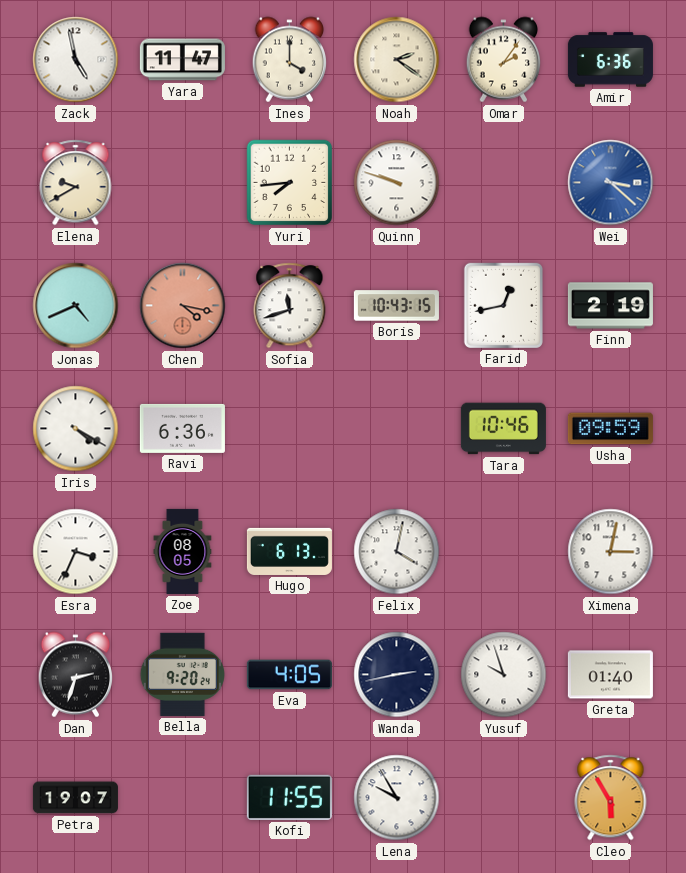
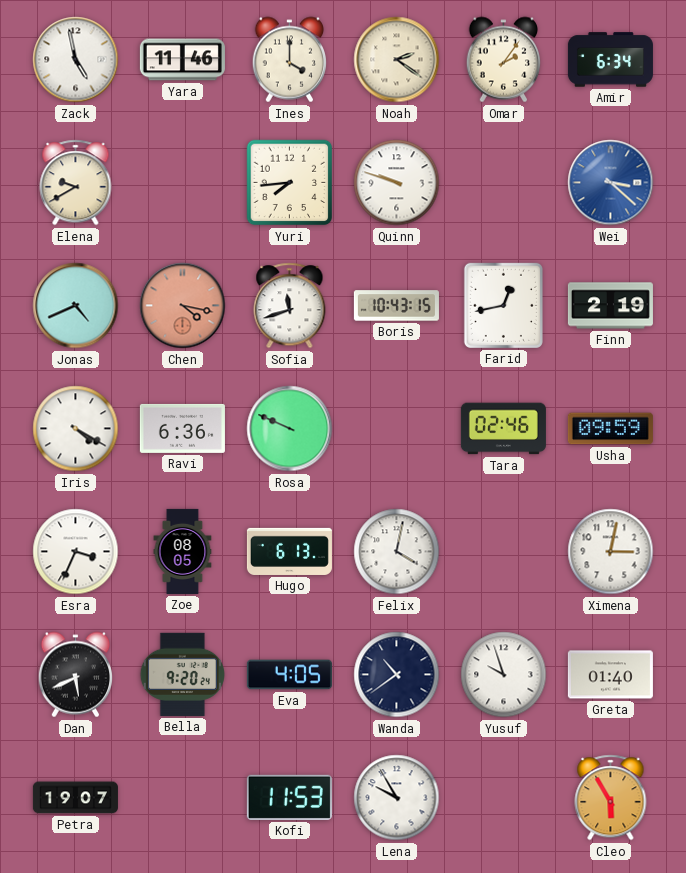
Yara: 11:47 -> 11:46
Amir: 6:36 -> 6:34
Rosa: none -> 9:49
Tara: 10:46 -> 02:46
Dan: 2:33 -> 5:41
Wanda: 2:43 -> 10:39
Kofi: 11:55 -> 11:53
